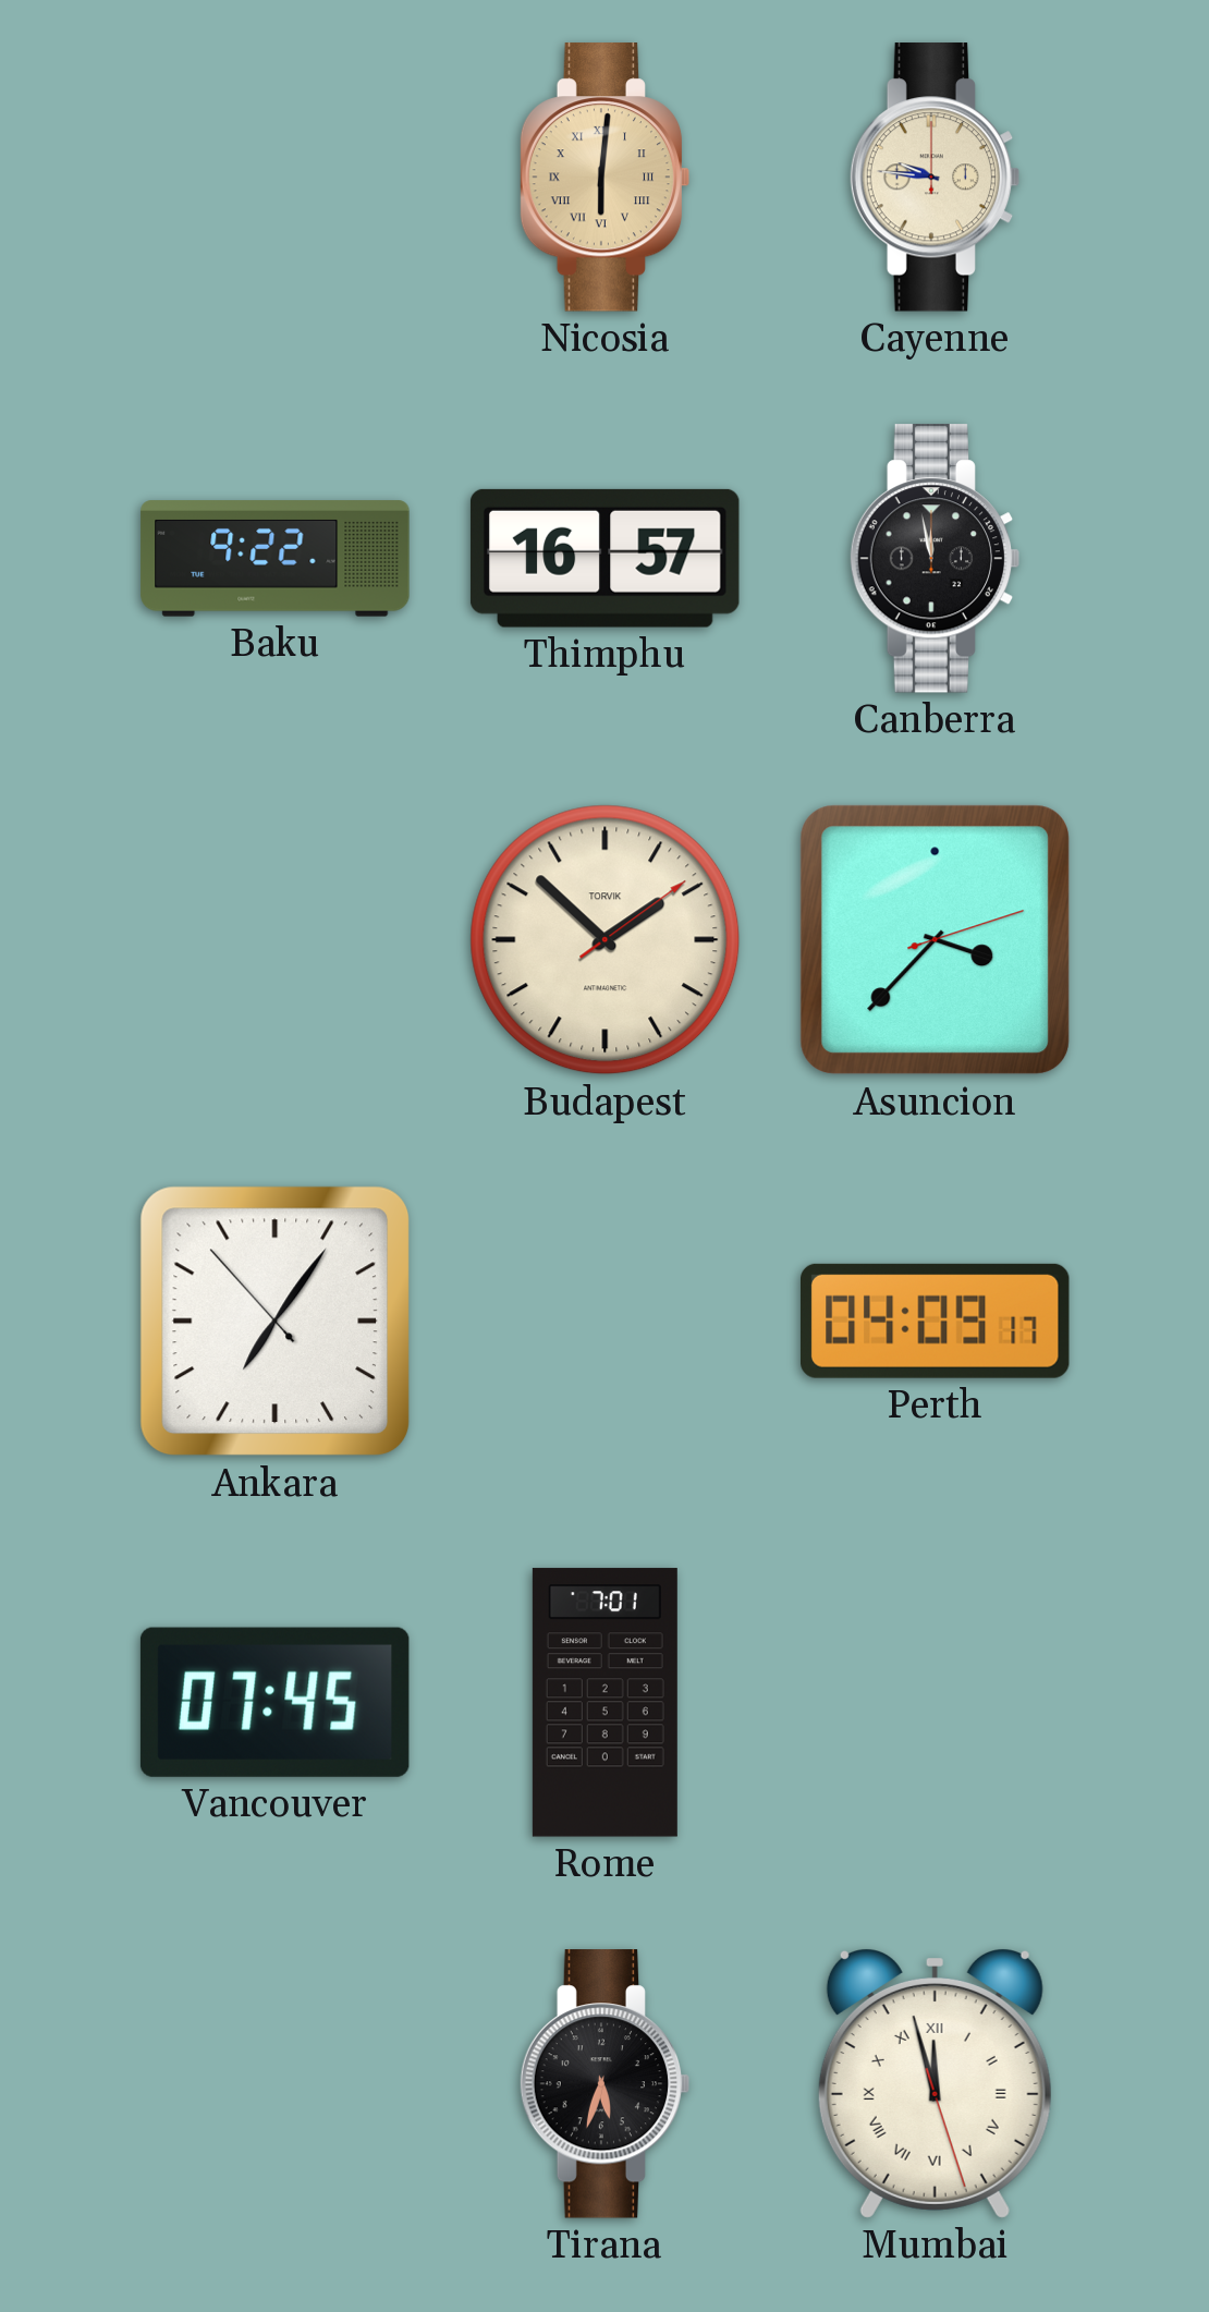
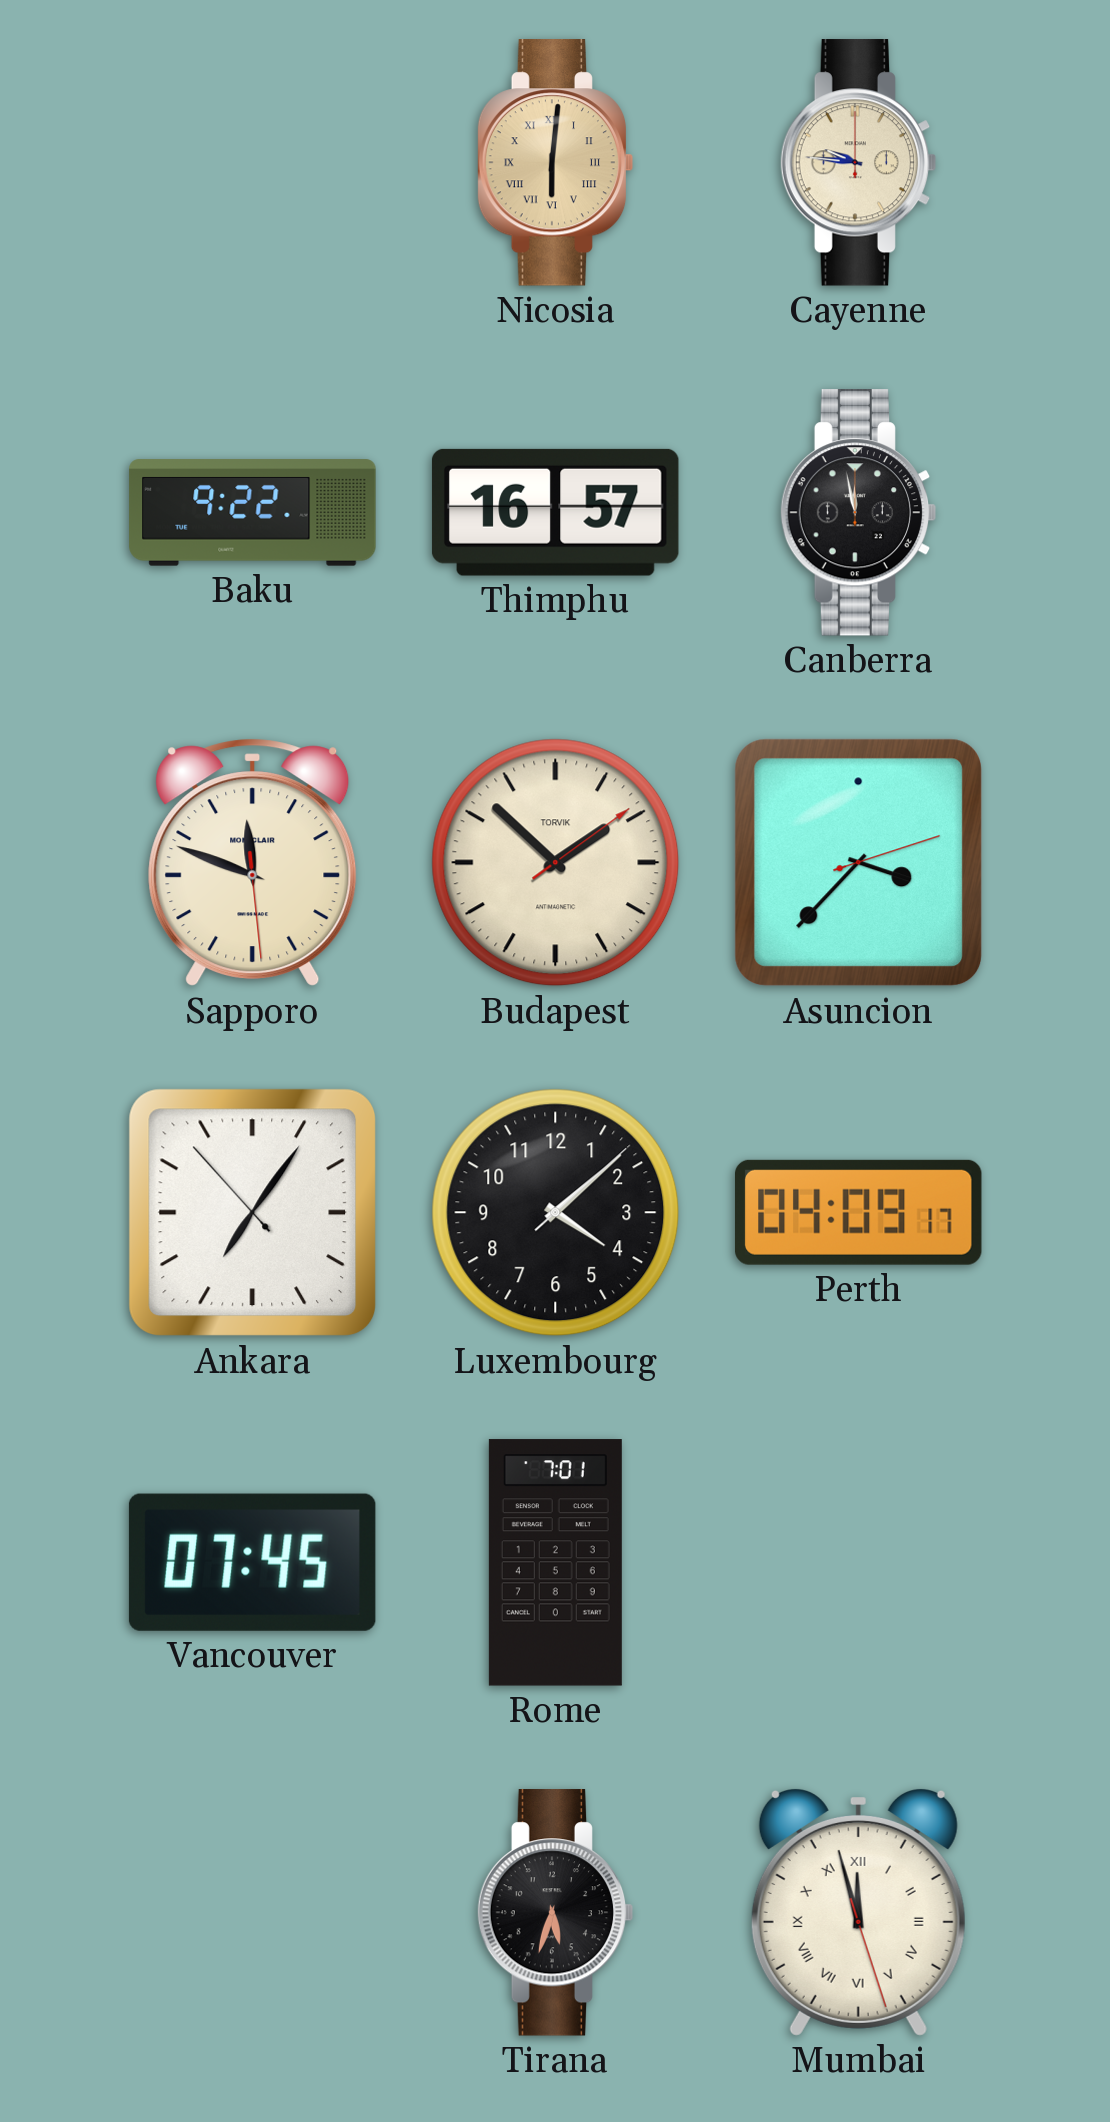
Sapporo: none -> 11:48
Luxembourg: none -> 4:08
